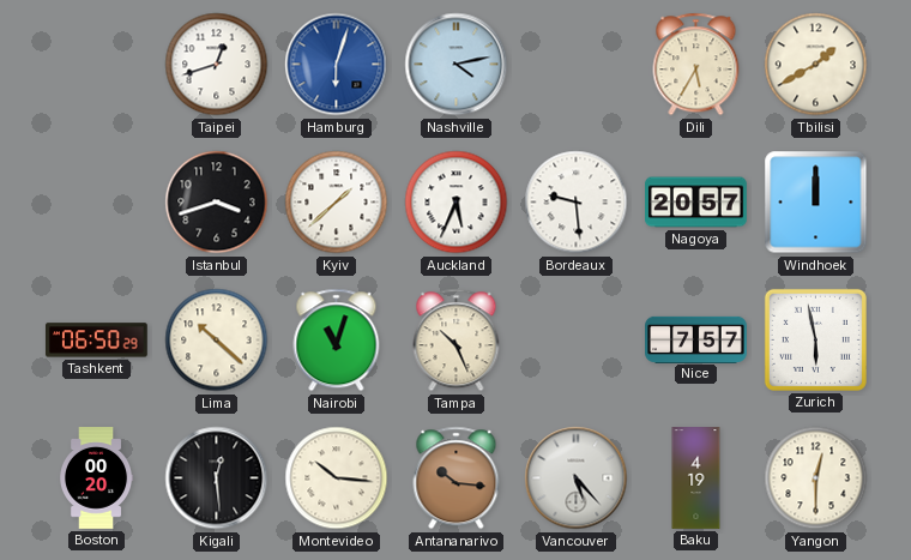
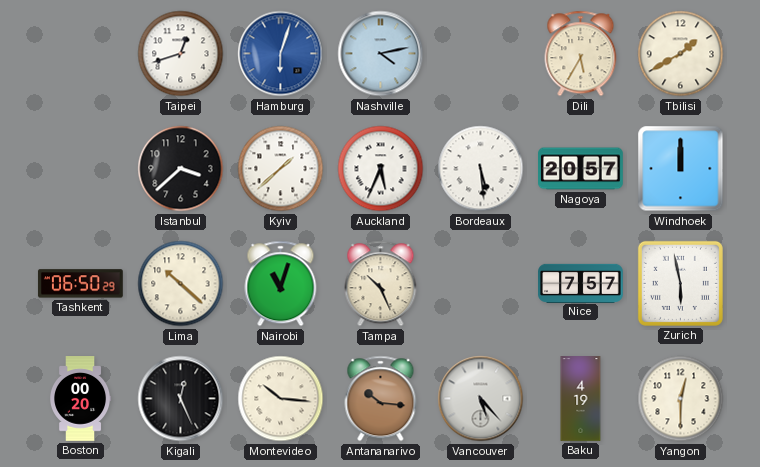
Istanbul: 3:42 -> 3:38
Bordeaux: 9:29 -> 5:29
Kigali: 12:29 -> 12:26
